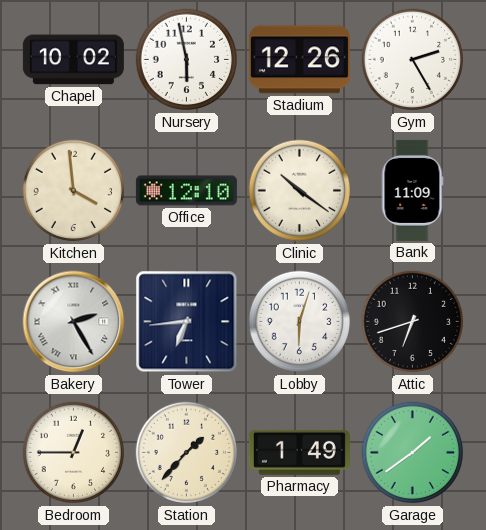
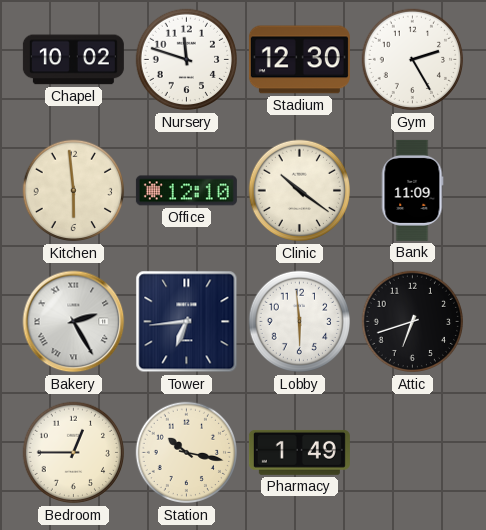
Nursery: 5:58 -> 11:48
Stadium: 12:26 -> 12:30
Kitchen: 3:59 -> 5:59
Lobby: 6:03 -> 5:59
Station: 1:37 -> 10:17
Garage: 1:39 -> none
